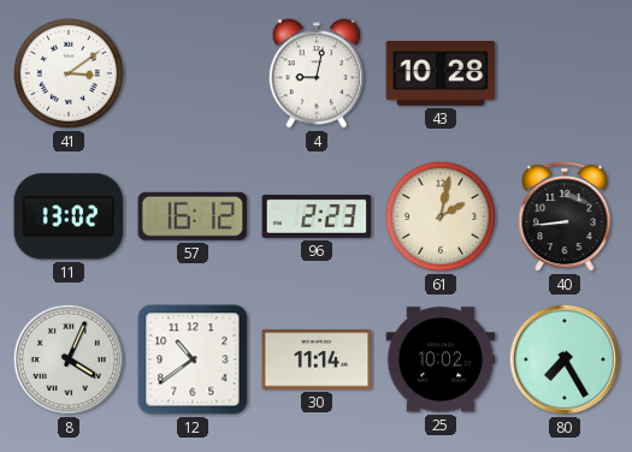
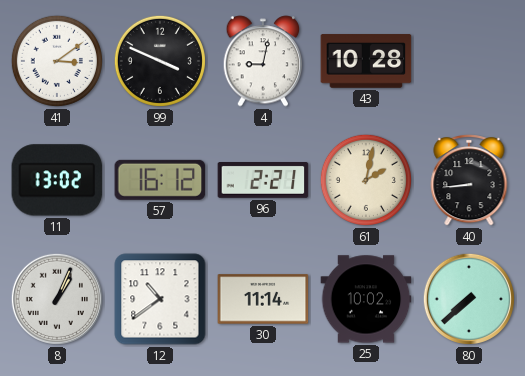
99: none -> 3:49
96: 2:23 -> 2:21
8: 4:04 -> 1:04
80: 7:25 -> 7:38
